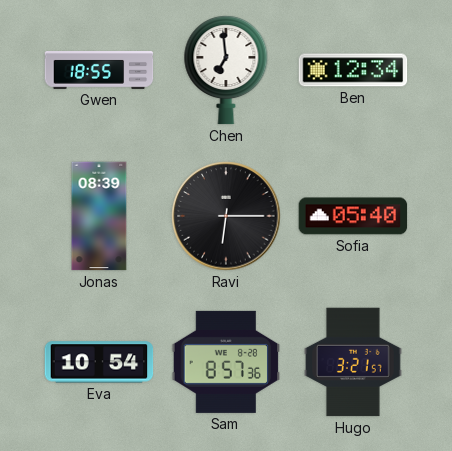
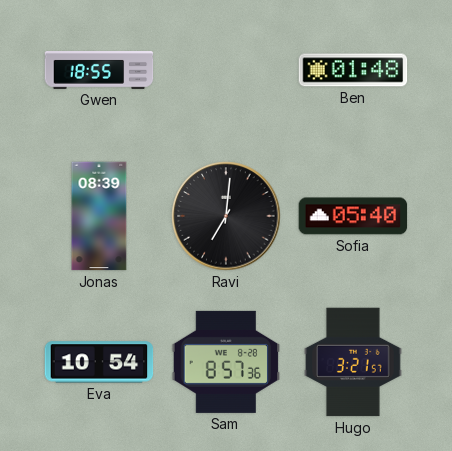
Chen: 6:59 -> none
Ben: 12:34 -> 01:48
Ravi: 6:15 -> 7:01
